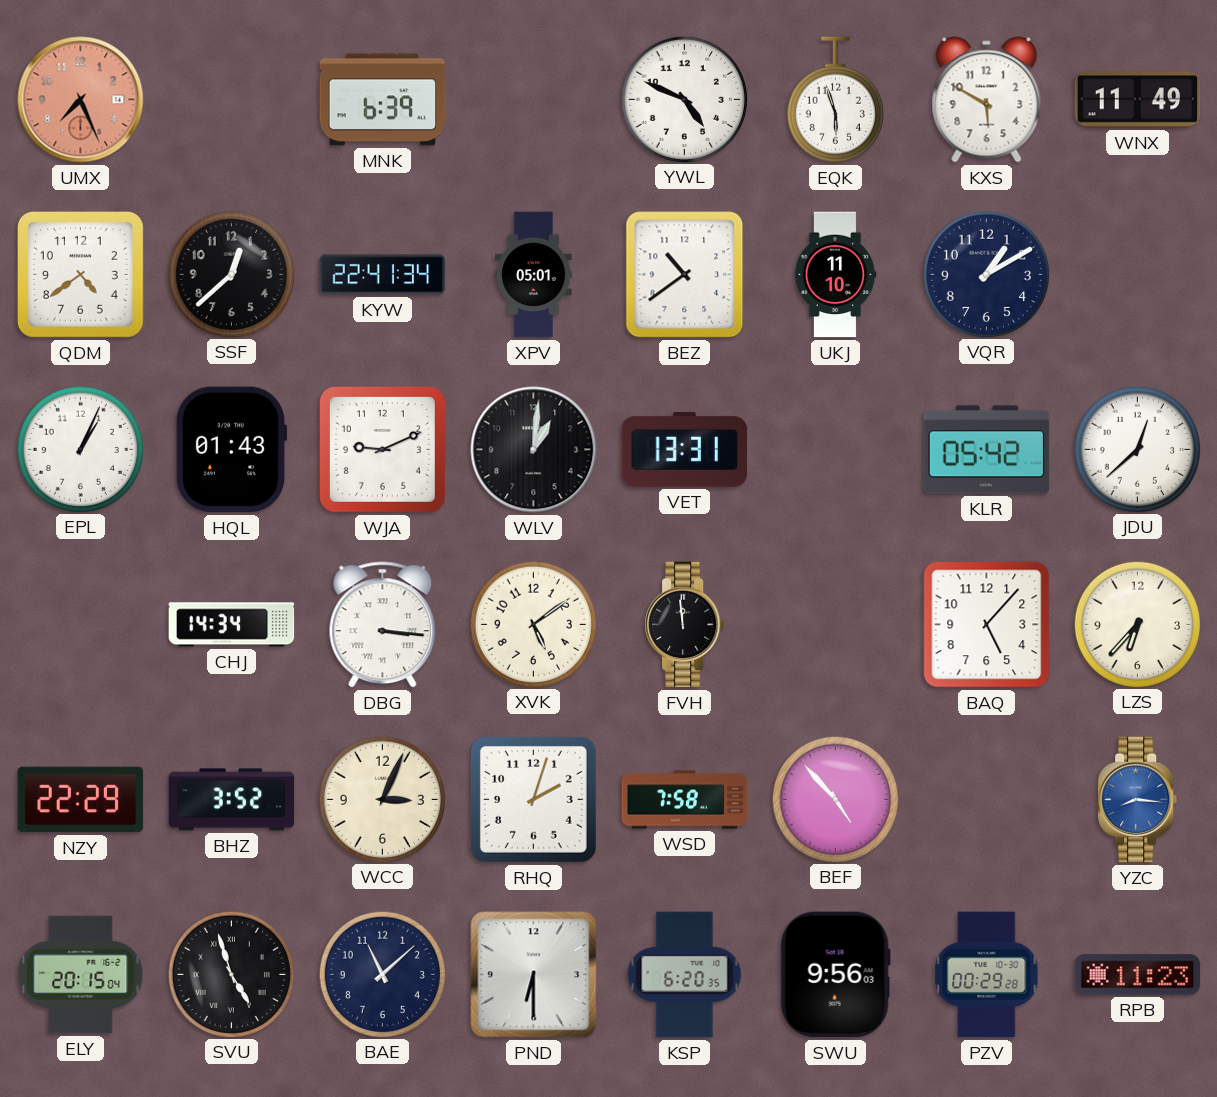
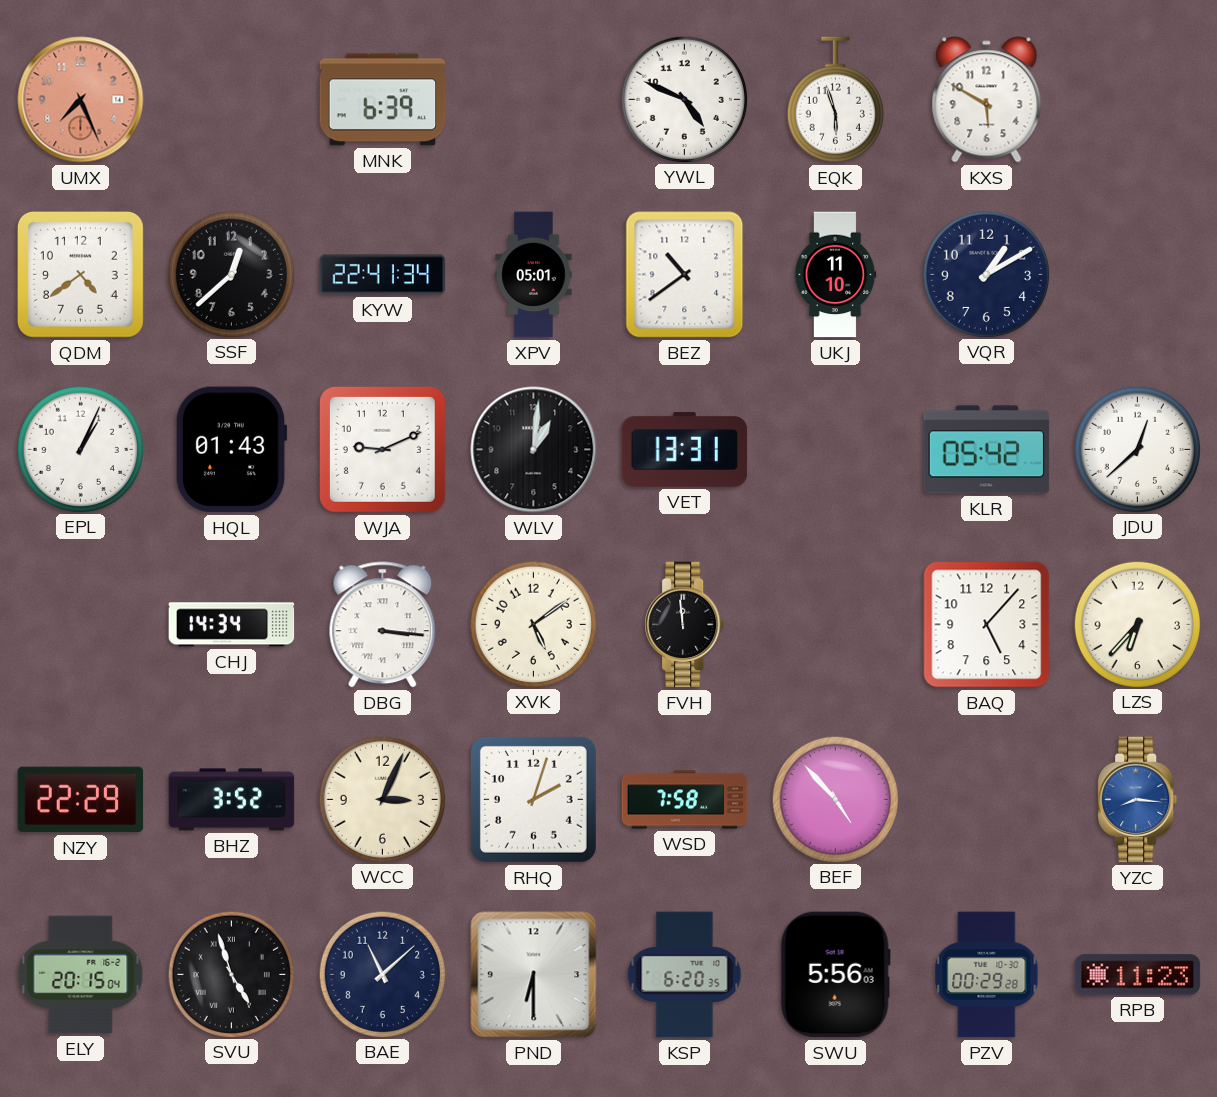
WNX: 11:49 -> none
SWU: 9:56 -> 5:56
